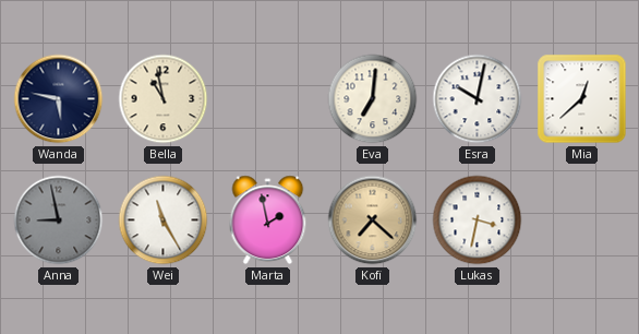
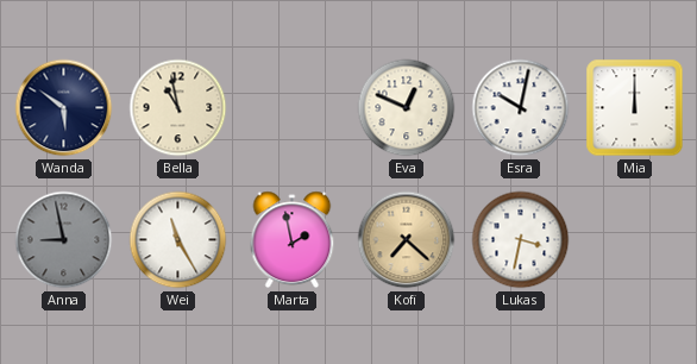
Wanda: 5:47 -> 5:51
Eva: 7:01 -> 12:49
Mia: 12:38 -> 12:00
